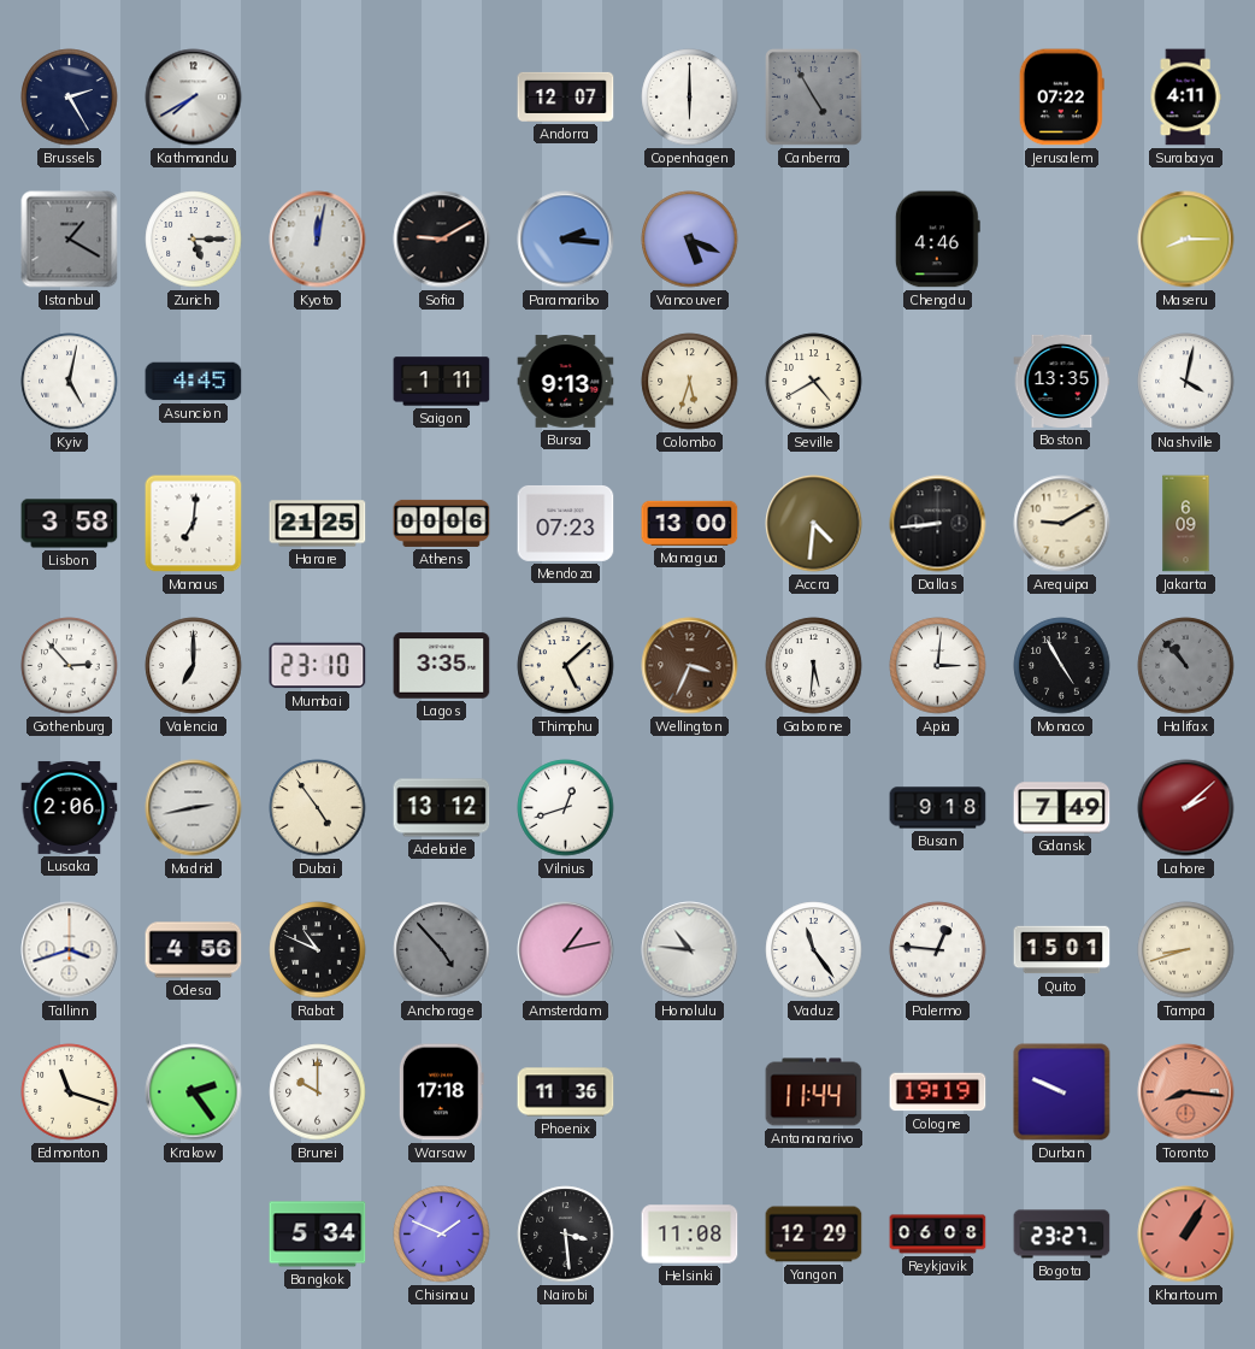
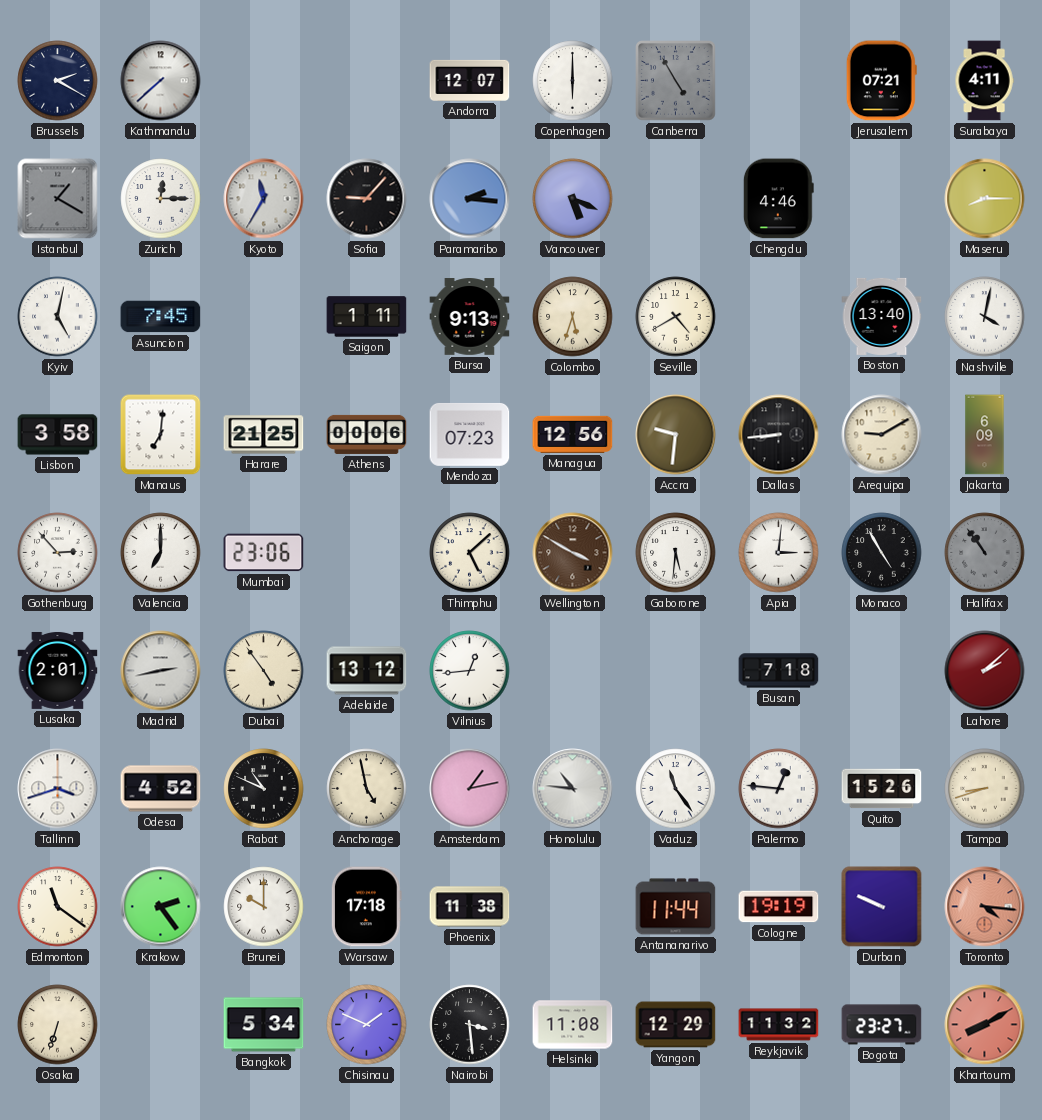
Brussels: 2:25 -> 2:20
Kathmandu: 7:40 -> 7:38
Jerusalem: 07:22 -> 07:21
Zurich: 5:15 -> 12:15
Kyoto: 12:02 -> 11:35
Sofia: 9:10 -> 9:07
Asuncion: 4:45 -> 7:45
Boston: 13:35 -> 13:40
Managua: 13:00 -> 12:56
Accra: 4:31 -> 9:31
Mumbai: 23:10 -> 23:06
Lagos: 3:35 -> none
Wellington: 3:34 -> 3:50
Halifax: 10:53 -> 10:54
Lusaka: 2:06 -> 2:01
Vilnius: 12:42 -> 12:44
Busan: 9:18 -> 7:18
Gdansk: 7:49 -> none
Odesa: 4:56 -> 4:52
Anchorage: 4:53 -> 4:58
Anchorage dial: grey -> cream
Quito: 15:01 -> 15:26
Edmonton: 11:18 -> 11:21
Phoenix: 11:36 -> 11:38
Toronto: 8:16 -> 4:16
Osaka: none -> 6:33
Reykjavik: 06:08 -> 11:32
Khartoum: 1:05 -> 8:10
